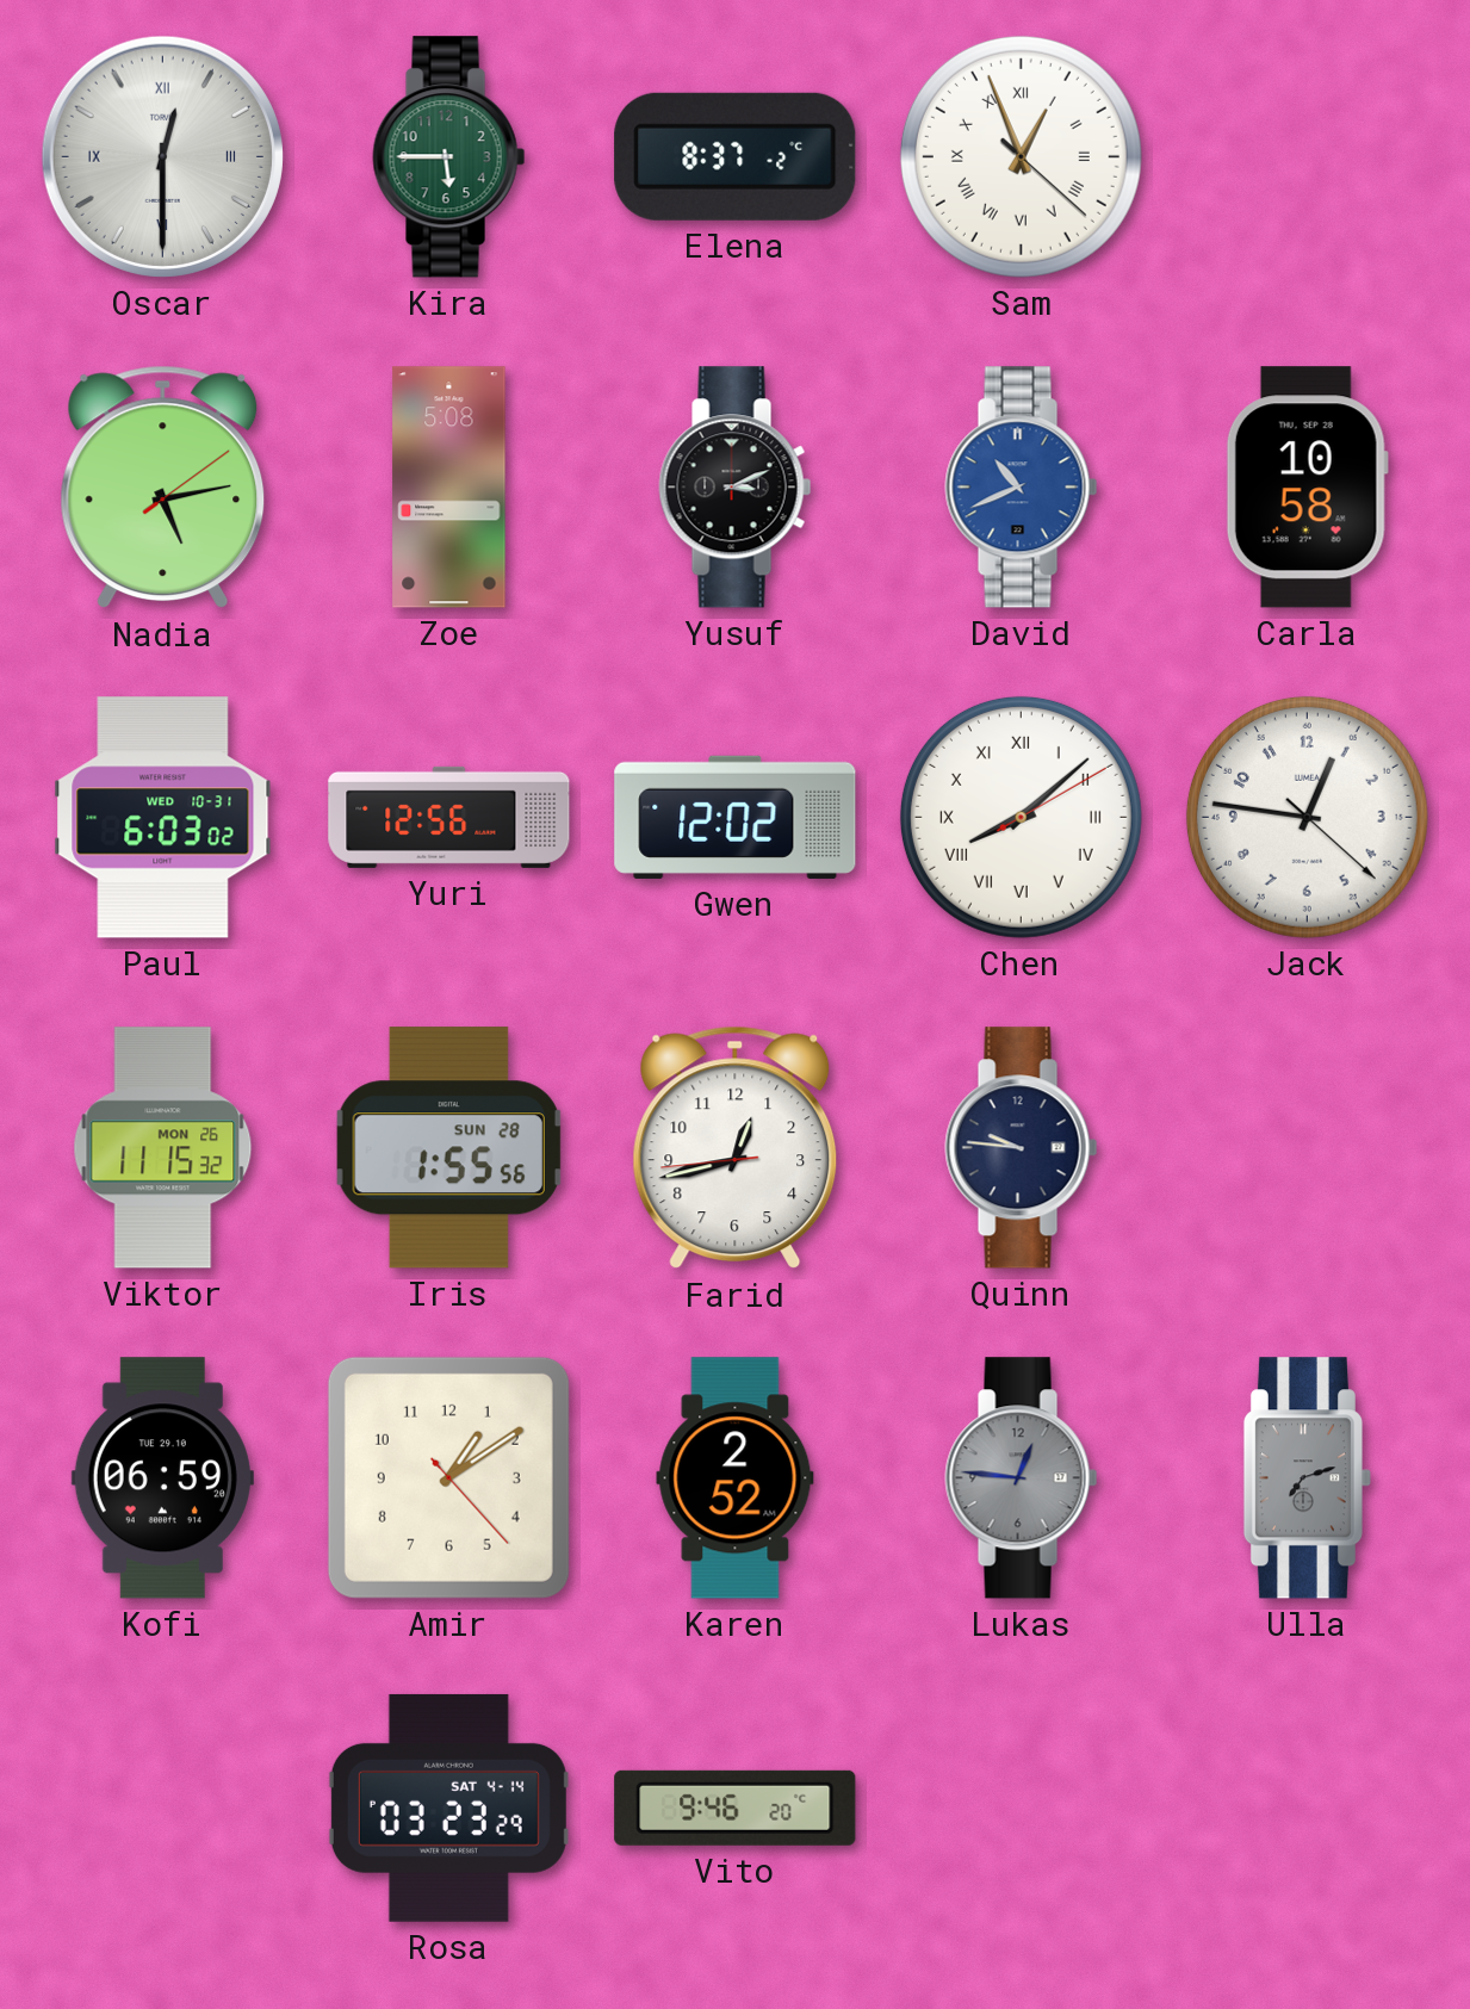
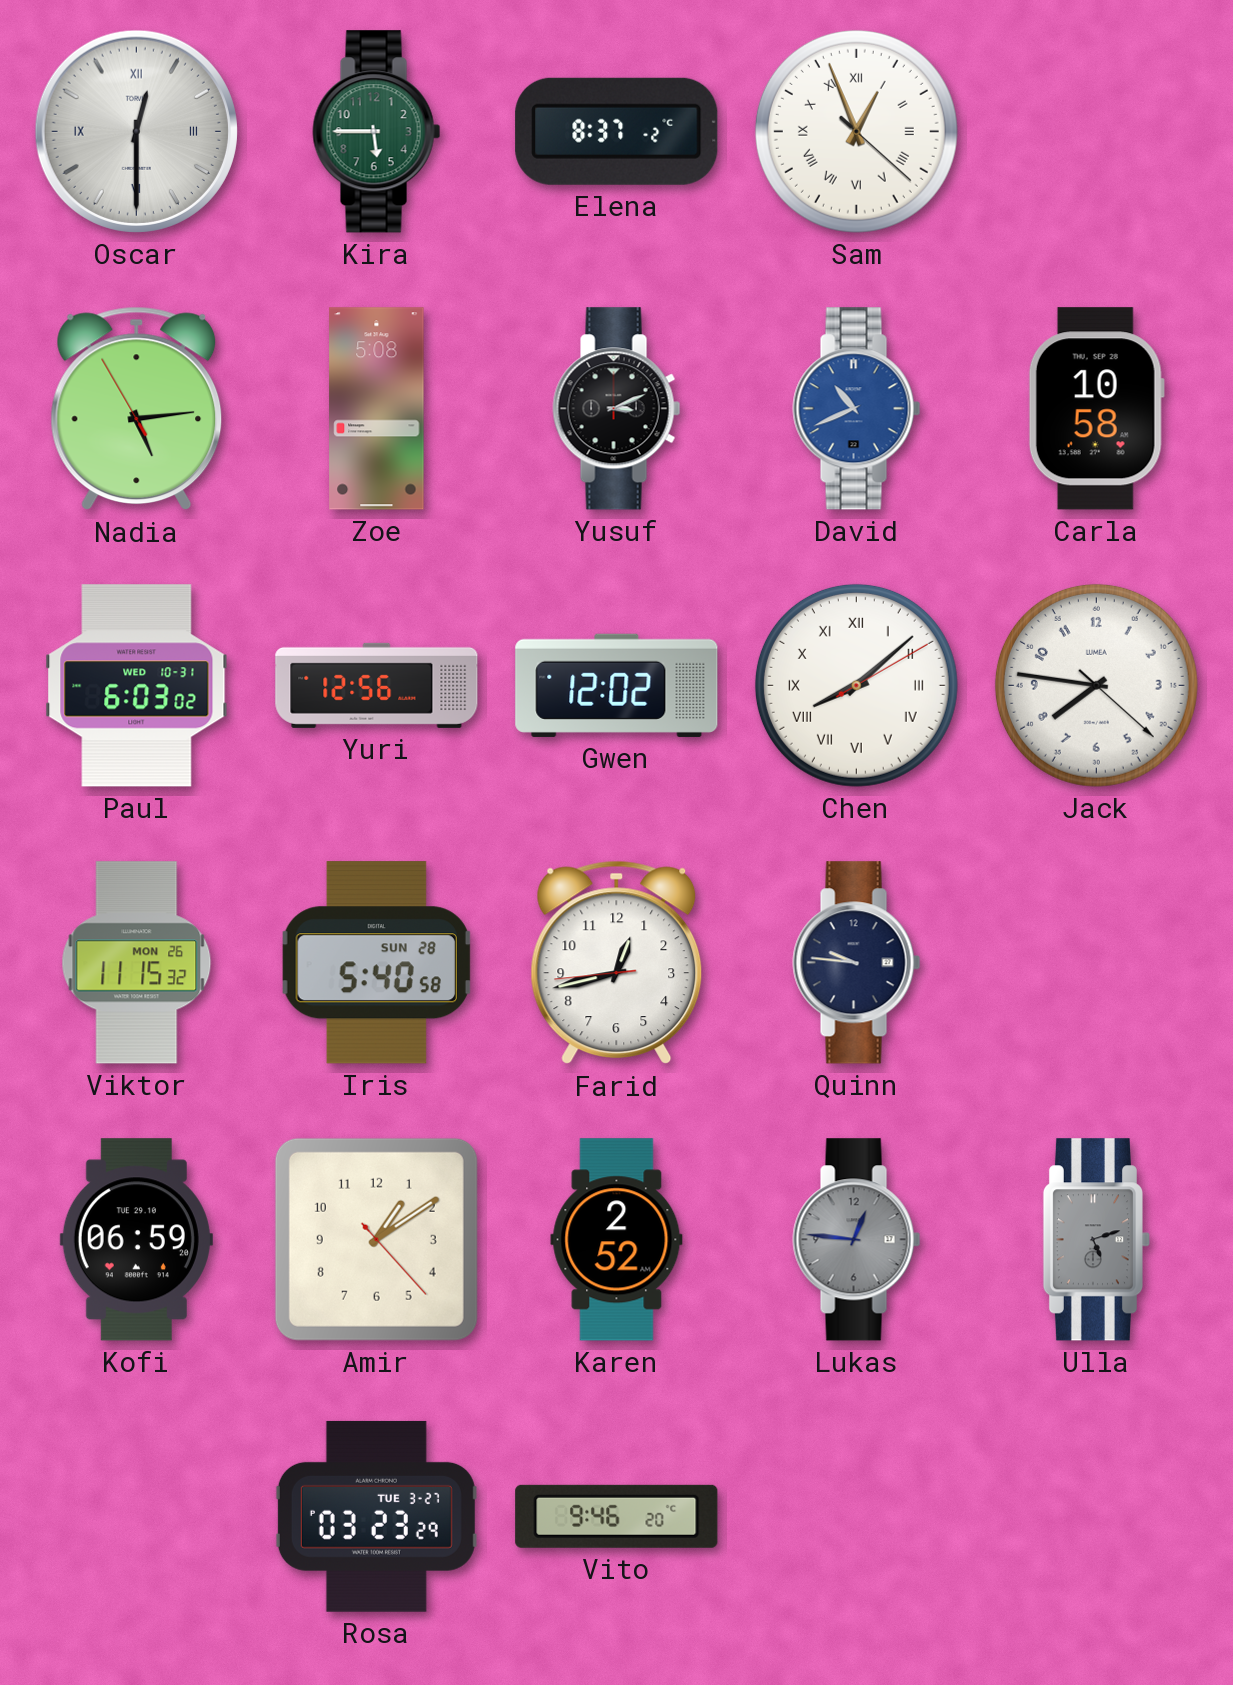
Nadia: 5:13:09 -> 5:13:55
Jack: 12:46 -> 7:46
Iris: 1:55 -> 5:40
Ulla: 7:12 -> 5:12
Rosa date: SAT 4-14 -> TUE 3-27
